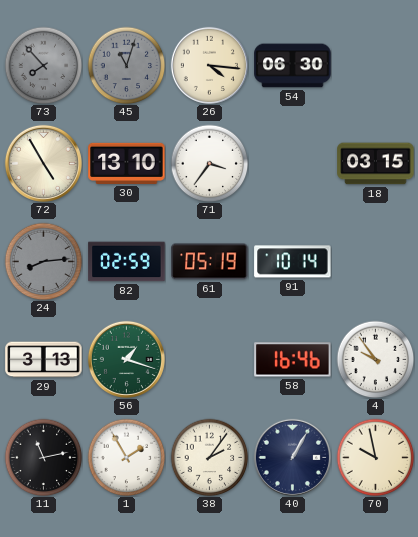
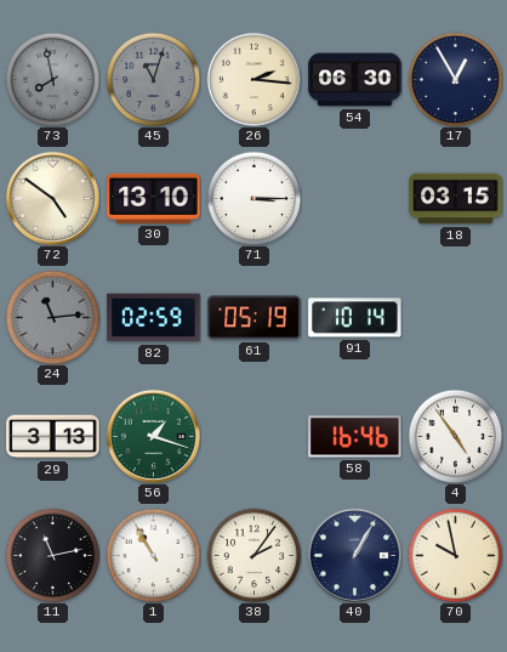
73: 7:53 -> 7:58
26: 4:16 -> 2:16
17: none -> 12:55
72: 4:55 -> 4:51
71: 3:36 -> 3:15
24: 8:14 -> 11:14
4: 9:54 -> 4:54
1: 1:55 -> 10:55
